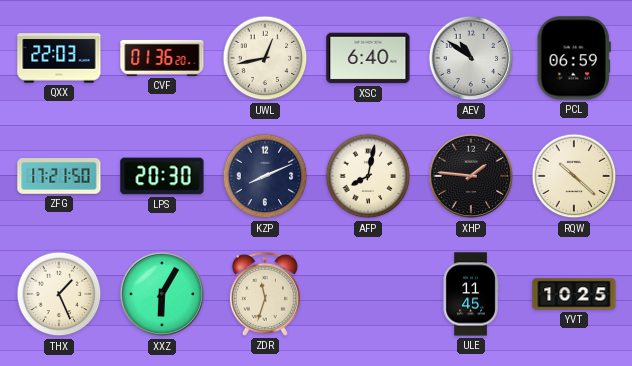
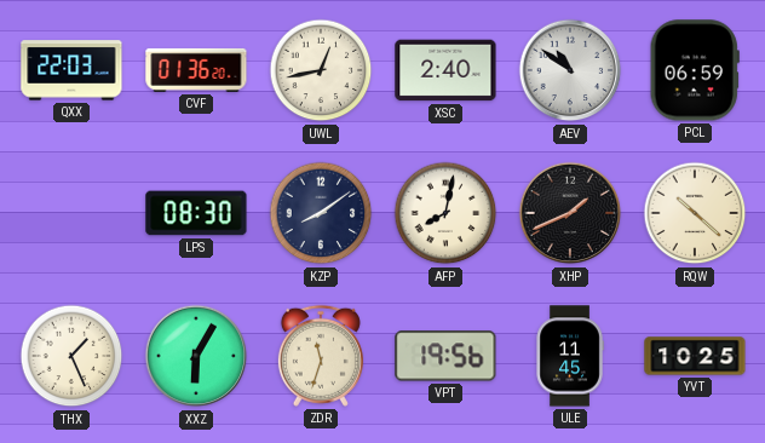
XSC: 6:40 -> 2:40
ZFG: 17:21 -> none
LPS: 20:30 -> 08:30
KZP: 8:11 -> 8:09
XHP: 1:46 -> 1:41
VPT: none -> 19:56
